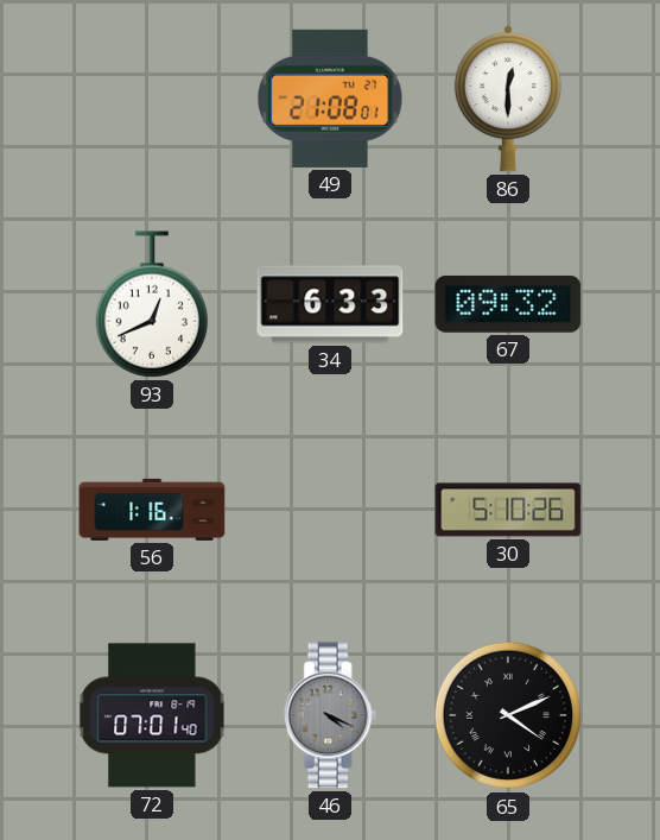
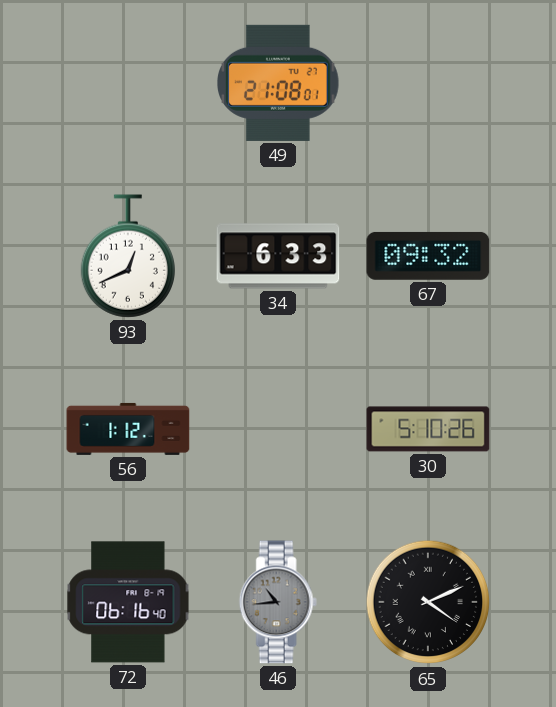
86: 12:30 -> none
56: 1:16 -> 1:12
72: 07:01 -> 06:16
46: 4:19 -> 10:44
